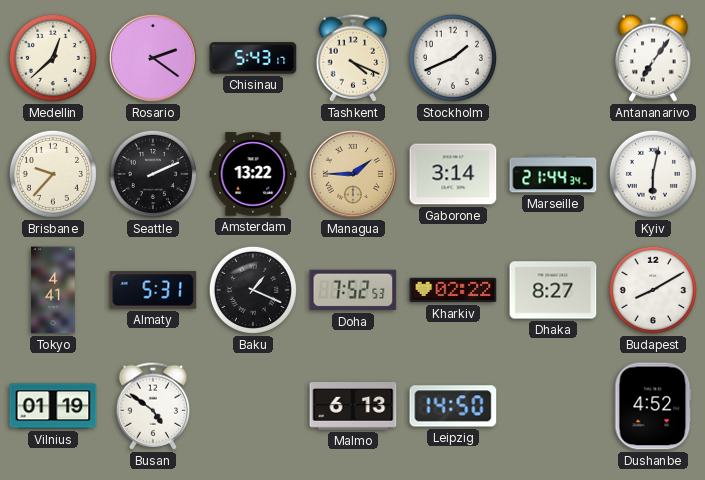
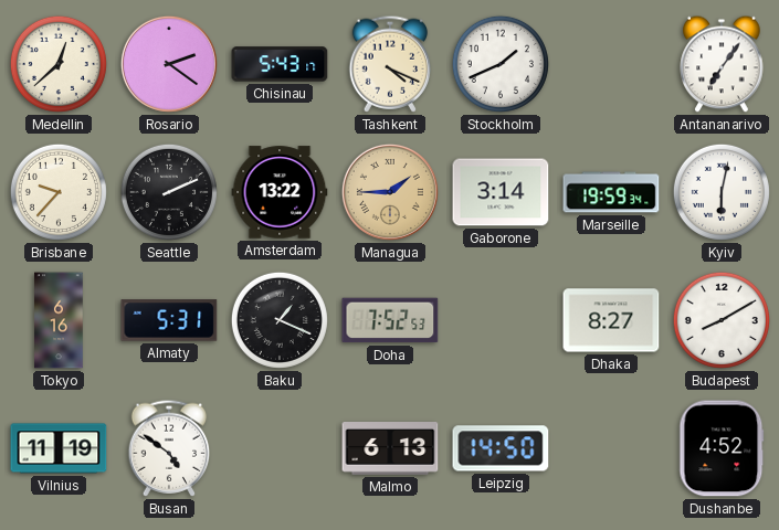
Marseille: 21:44 -> 19:59
Tokyo: 4:41 -> 6:16
Kharkiv: 02:22 -> none
Vilnius: 01:19 -> 11:19
